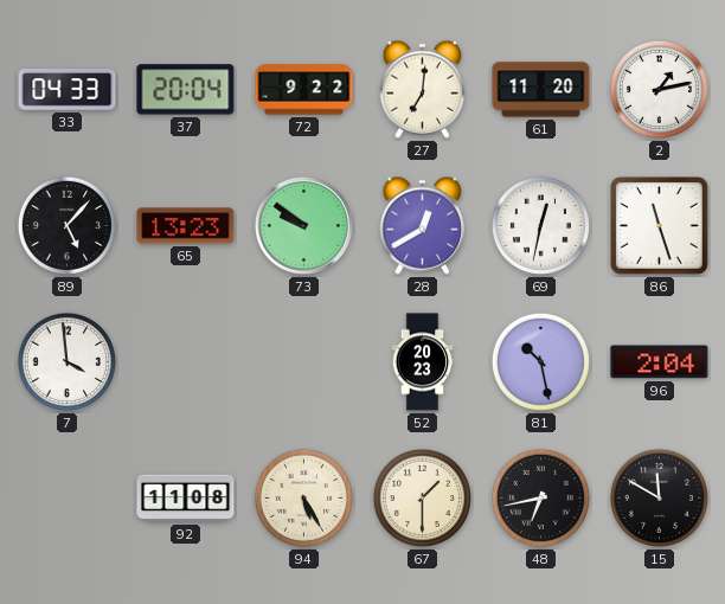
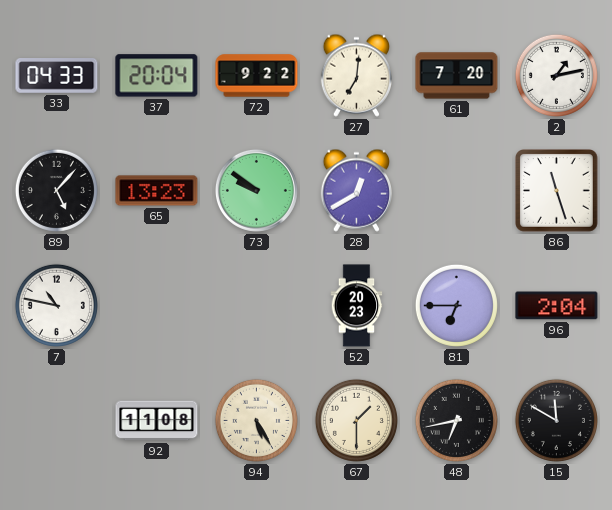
61: 11:20 -> 7:20
69: 12:32 -> none
7: 3:59 -> 10:47
81: 10:28 -> 6:45
